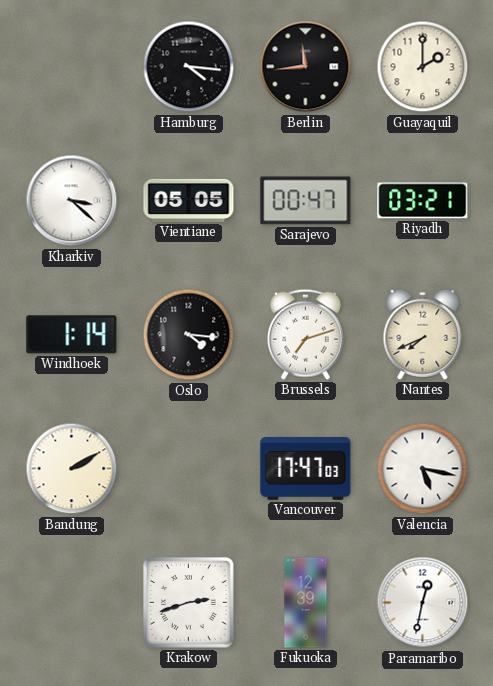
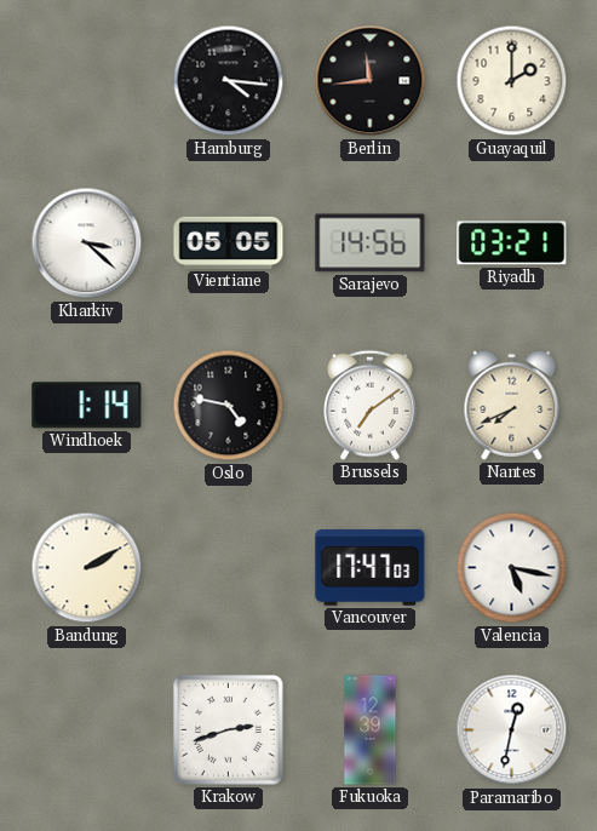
Sarajevo: 00:47 -> 14:56
Oslo: 4:16 -> 4:47
Brussels: 7:12 -> 7:09
